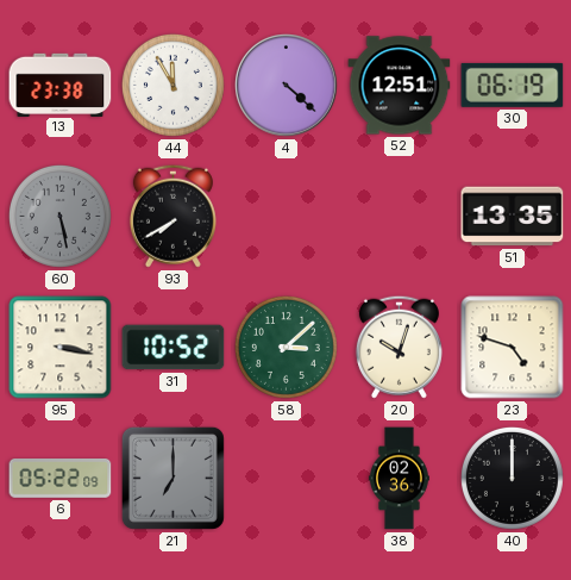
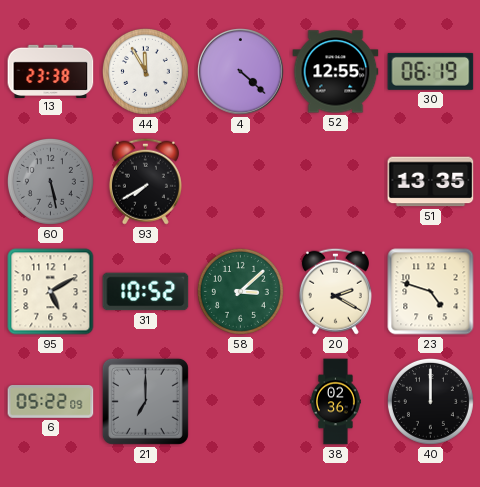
52: 12:51 -> 12:55
95: 3:17 -> 5:10
20: 10:03 -> 2:20
